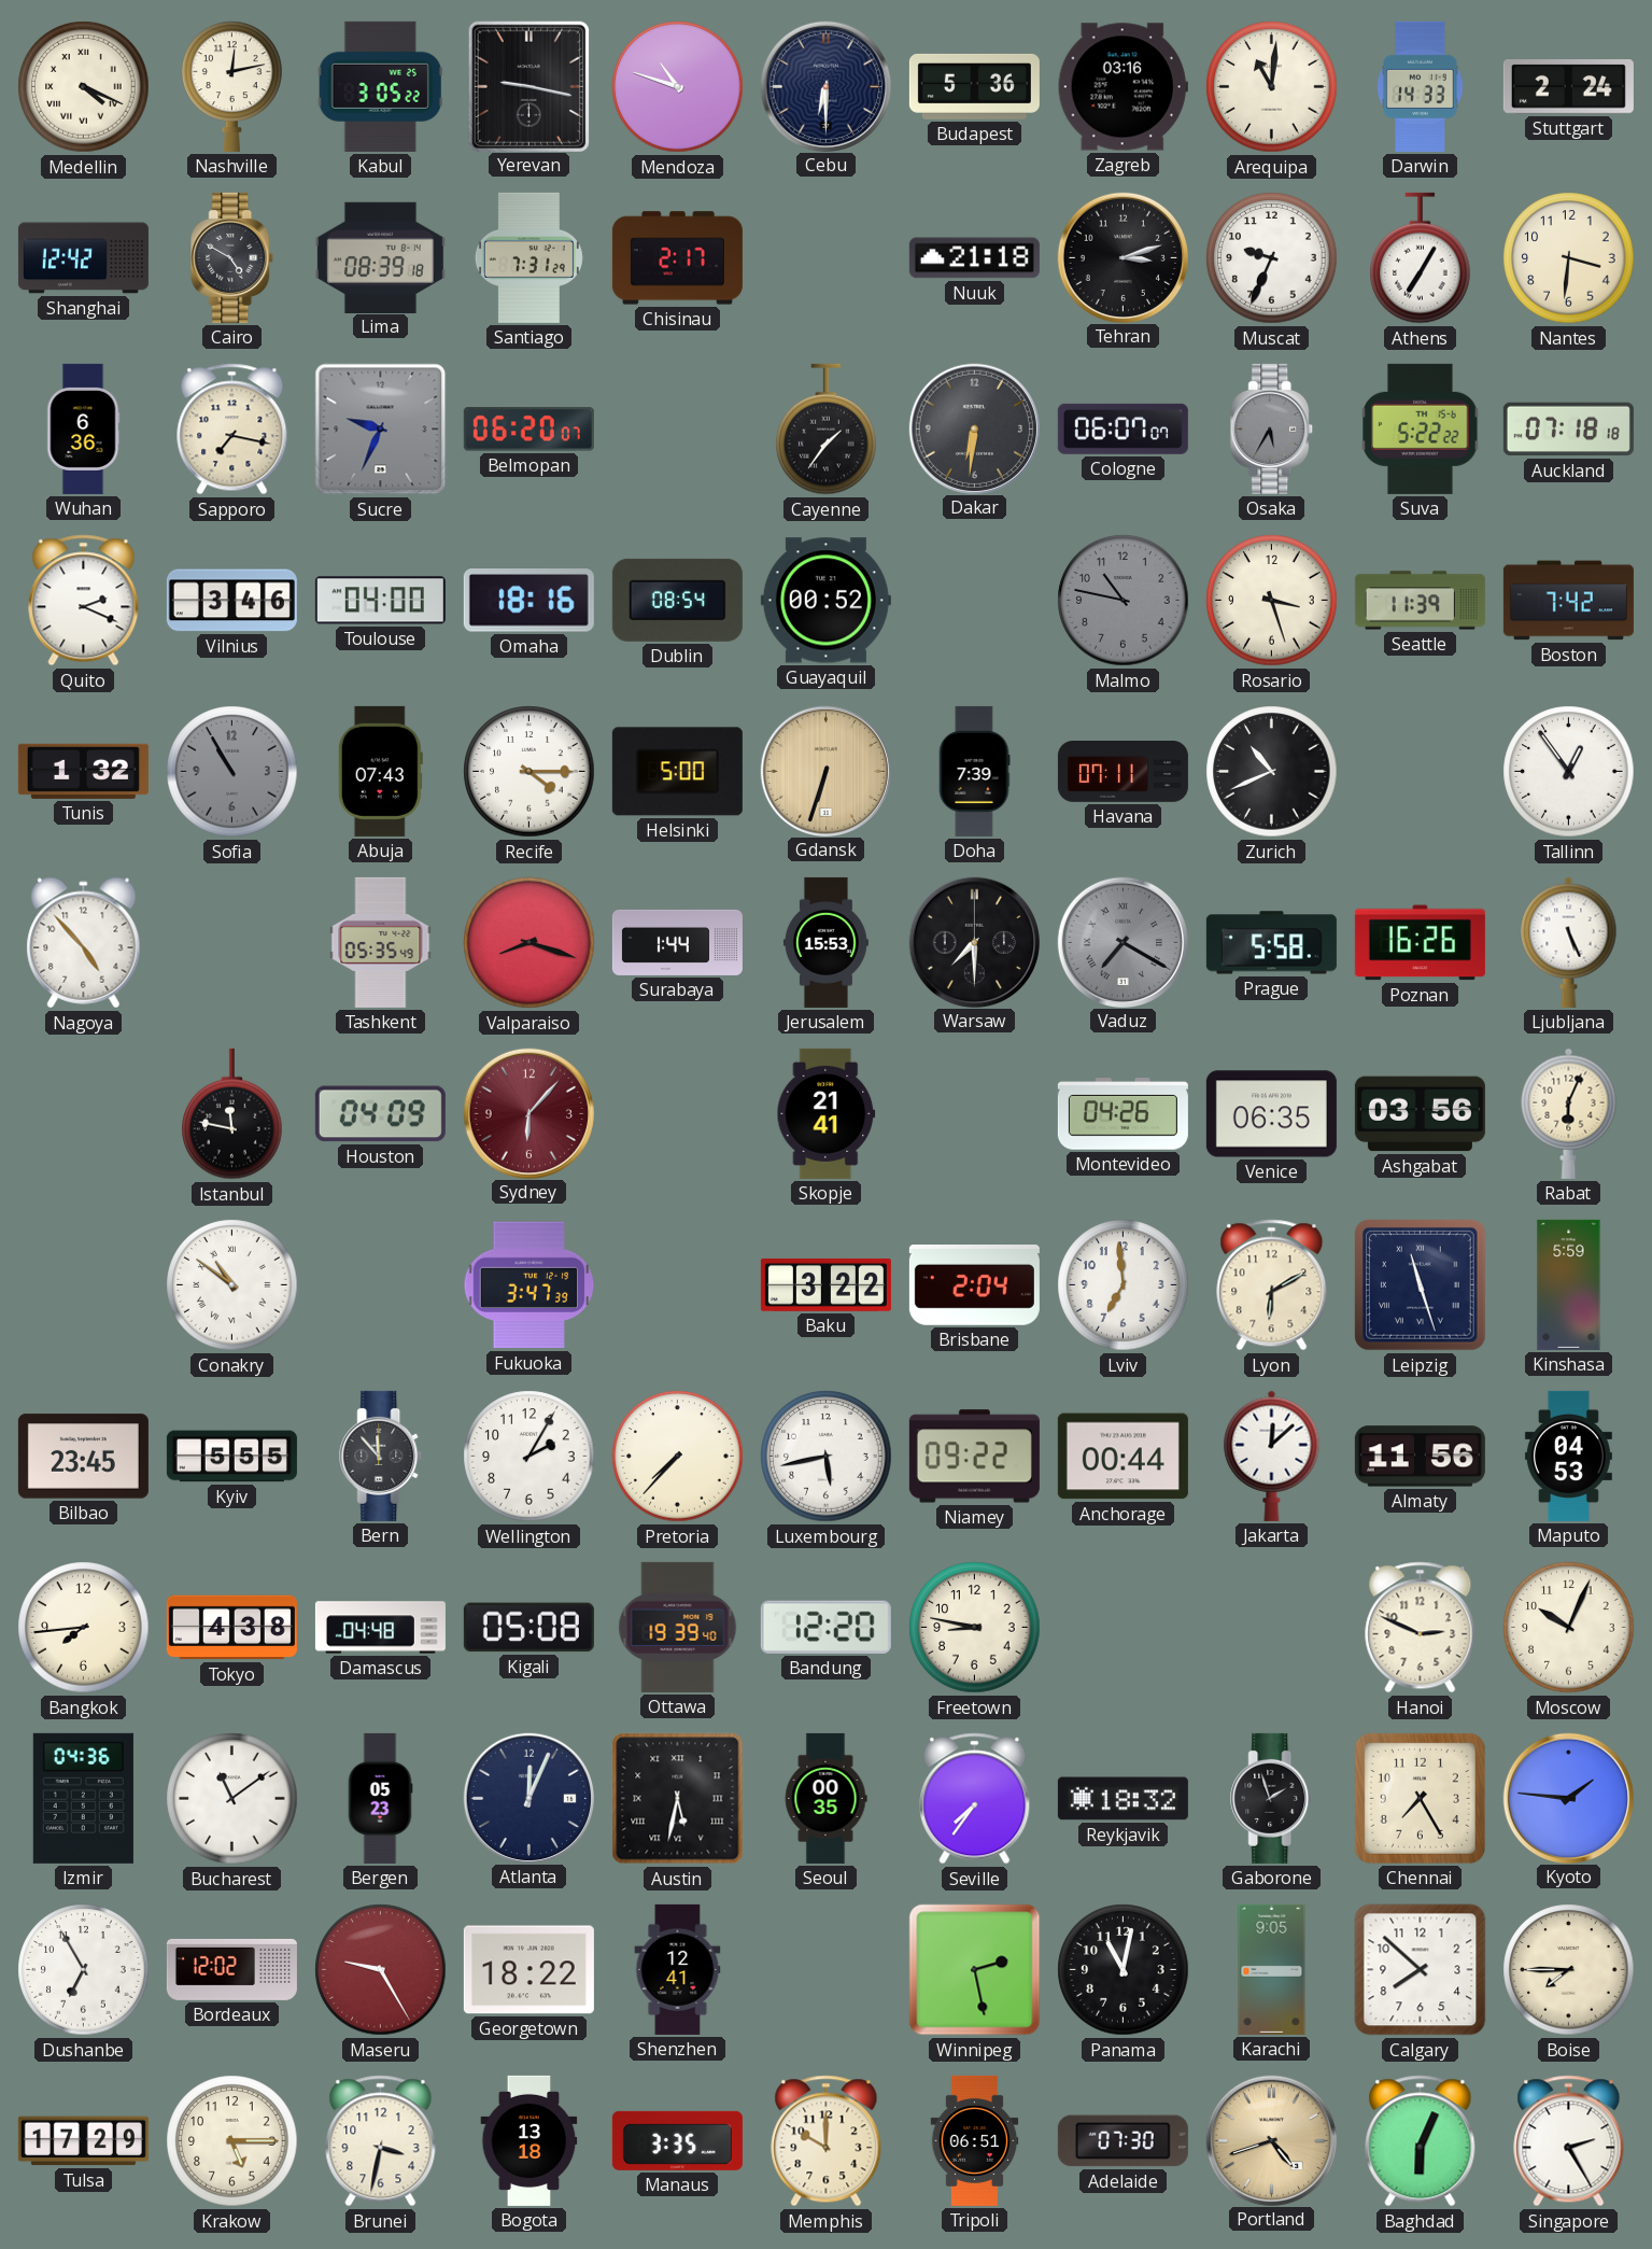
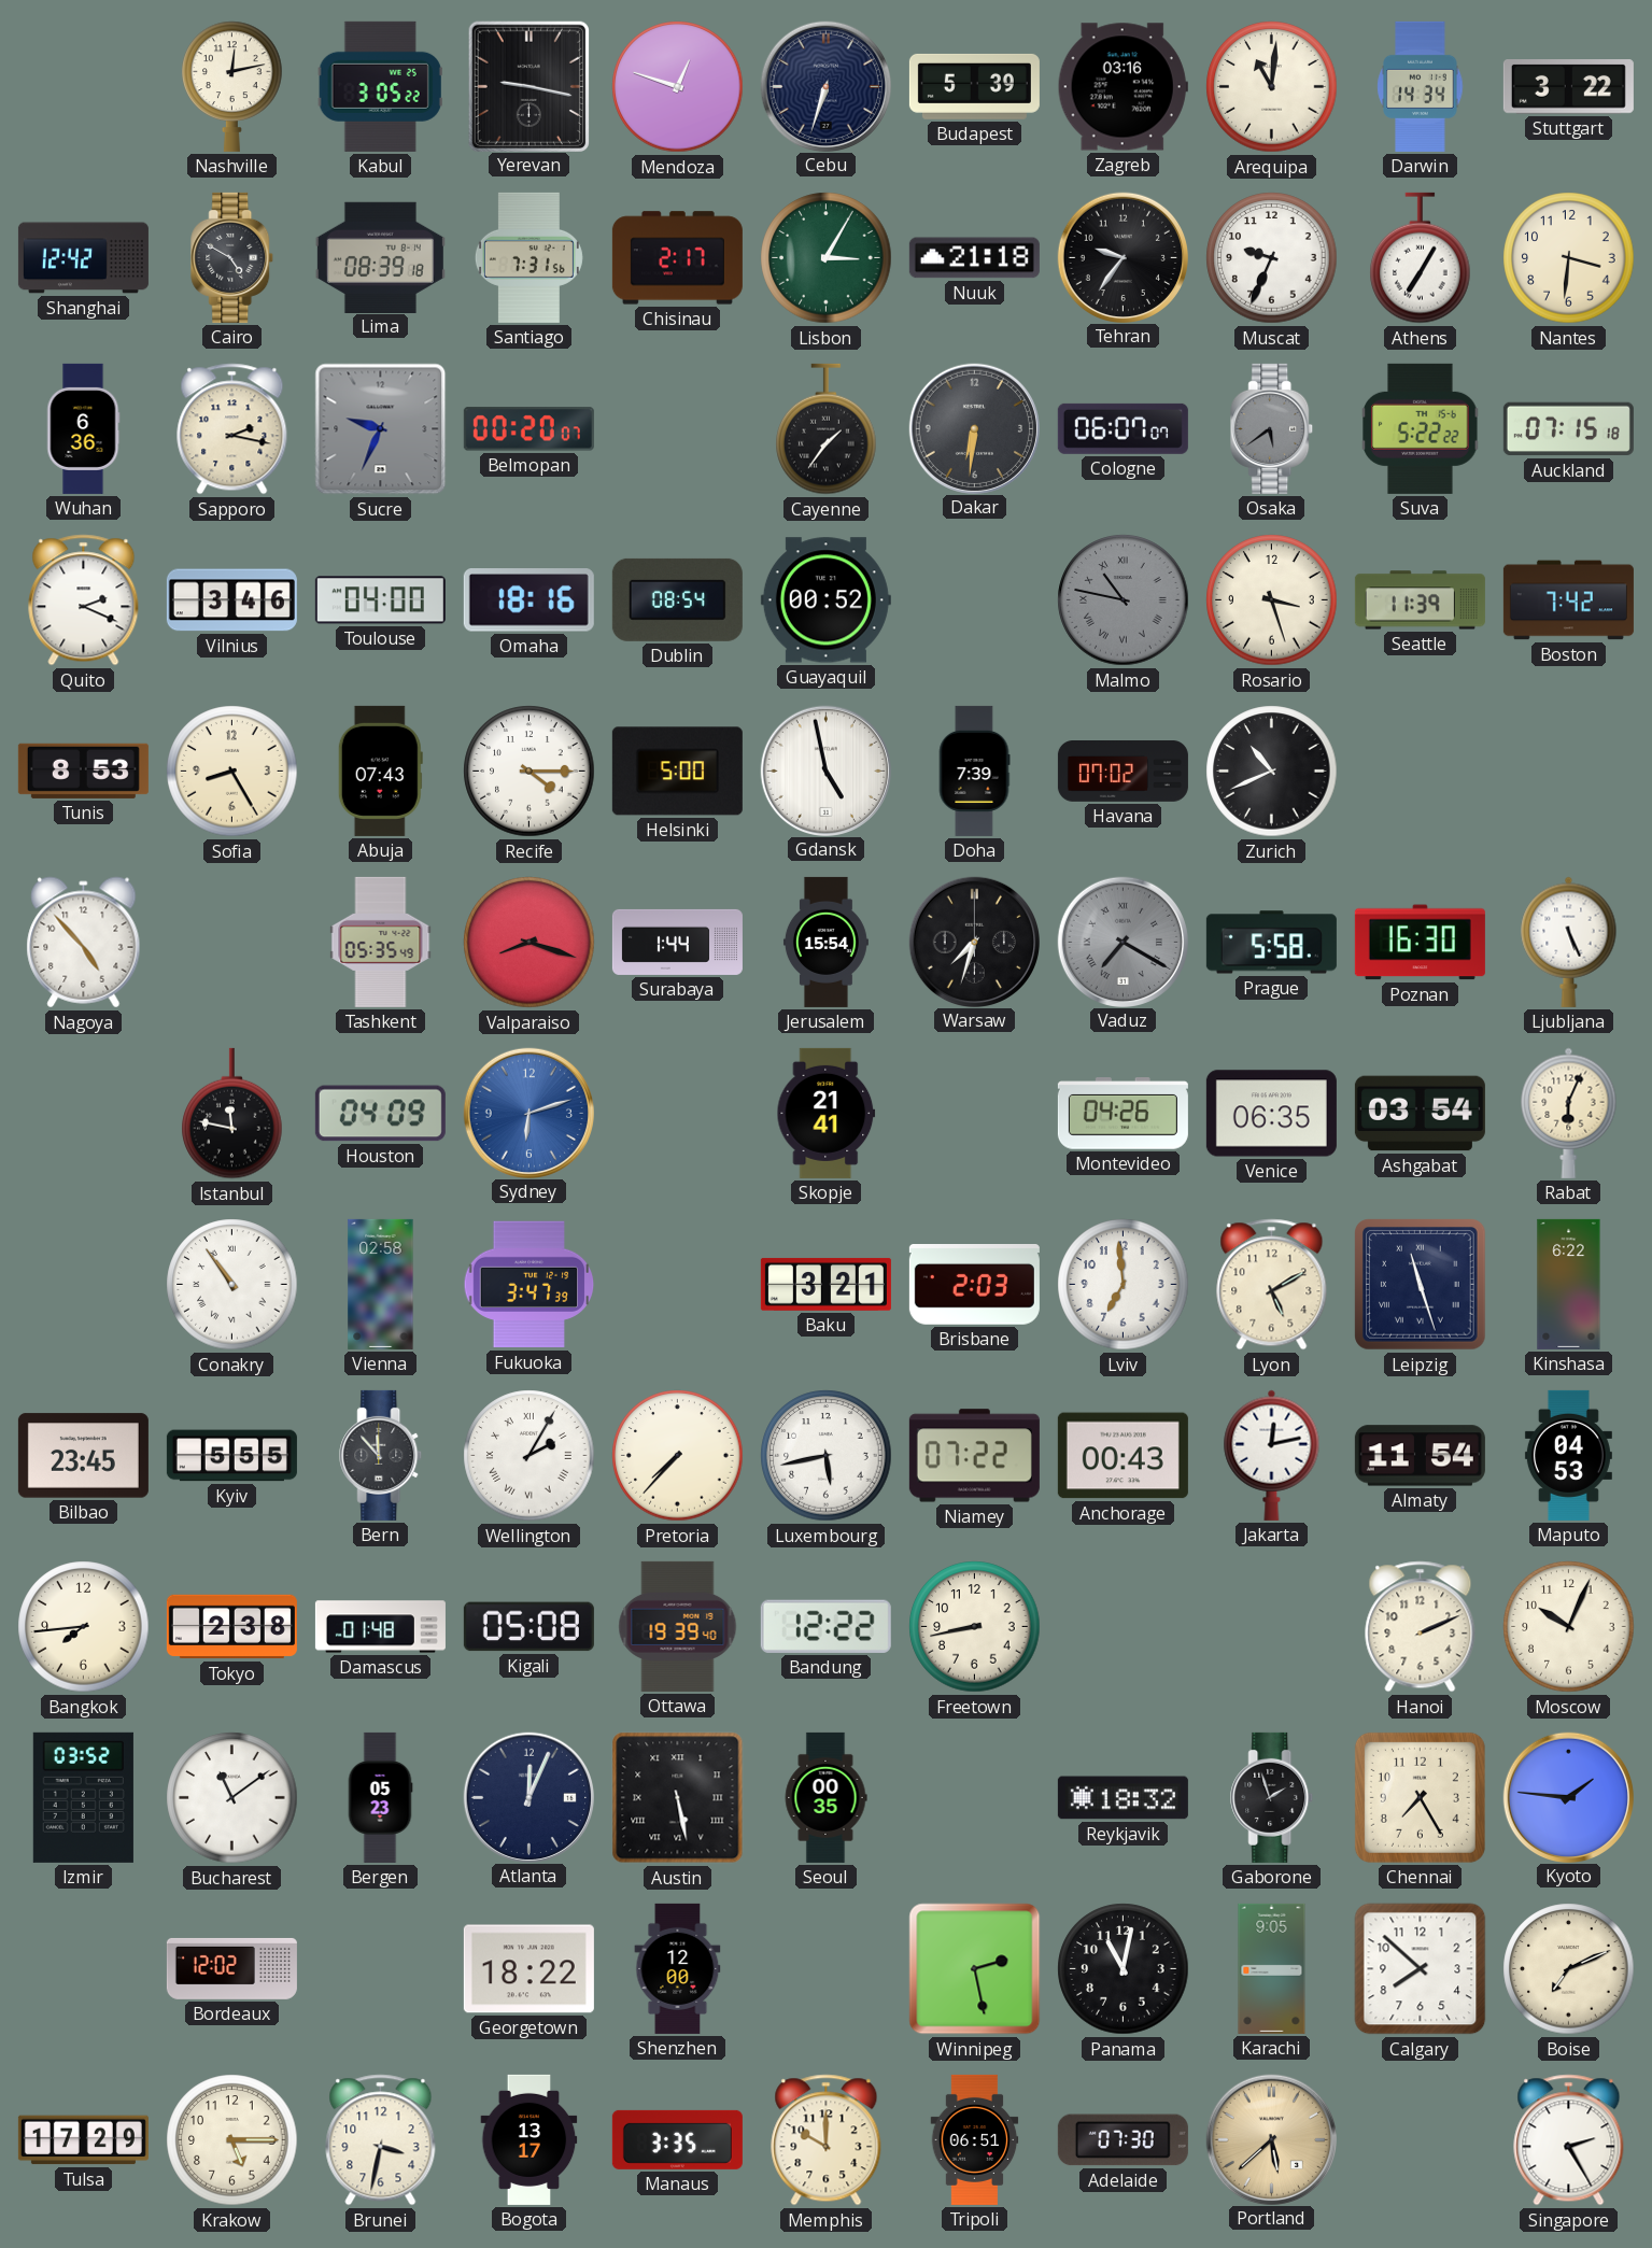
Medellin: 4:19 -> none
Mendoza: 10:48 -> 12:48
Cebu: 6:30 -> 6:33
Budapest: 5:36 -> 5:39
Darwin: 14:33 -> 14:34
Stuttgart: 2:24 -> 3:22
Santiago: 7:31:29 -> 7:31:56
Lisbon: none -> 3:05
Tehran: 3:12 -> 9:36
Sapporo: 7:17 -> 2:17
Belmopan: 06:20 -> 00:20
Osaka: 5:35 -> 5:39
Auckland: 07:18 -> 07:15
Malmo numerals: Arabic -> Roman
Tunis: 1:32 -> 8:53
Sofia: 10:55 -> 8:25
Sofia dial: grey -> cream
Gdansk: 6:33 -> 4:58
Gdansk dial: champagne -> white
Havana: 07:11 -> 07:02
Tallinn: 12:54 -> none
Jerusalem: 15:53 -> 15:54
Warsaw: 7:30 -> 7:33
Poznan: 16:26 -> 16:30
Sydney: 6:07 -> 6:12
Sydney dial: burgundy -> blue
Ashgabat: 03:56 -> 03:54
Conakry: 10:51 -> 10:54
Vienna: none -> 02:58
Baku: 3:22 -> 3:21
Brisbane: 2:04 -> 2:03
Lyon: 6:10 -> 5:10
Kinshasa: 5:59 -> 6:22
Wellington numerals: Arabic -> Roman
Niamey: 09:22 -> 07:22
Anchorage: 00:44 -> 00:43
Jakarta: 12:08 -> 12:13
Almaty: 11:56 -> 11:54
Tokyo: 4:38 -> 2:38
Damascus: 04:48 -> 01:48
Bandung: 12:20 -> 12:22
Freetown: 8:47 -> 8:43
Hanoi: 2:49 -> 2:11
Izmir: 04:36 -> 03:52
Austin: 5:32 -> 5:28
Seville: 7:36 -> none
Dushanbe: 6:55 -> none
Maseru: 9:25 -> none
Shenzhen: 12:41 -> 12:00
Boise: 7:45 -> 7:11
Bogota: 13:18 -> 13:17
Portland: 4:42 -> 5:38
Baghdad: 6:04 -> none
